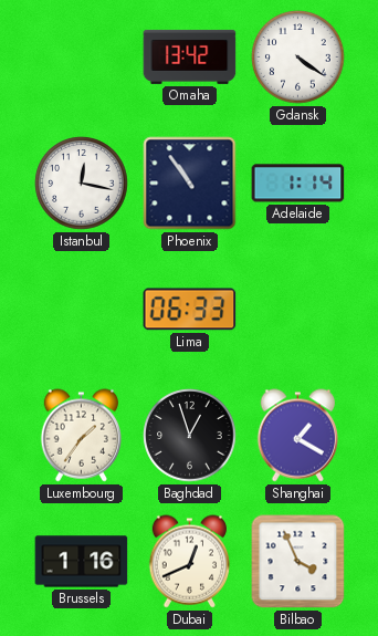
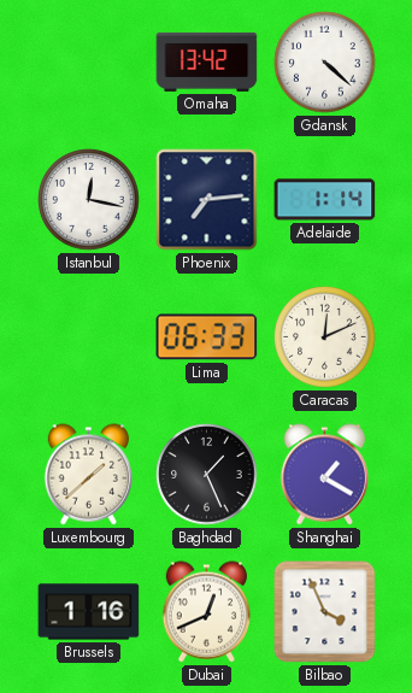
Gdansk: 4:21 -> 4:22
Phoenix: 10:54 -> 7:14
Caracas: none -> 12:11
Luxembourg: 1:36 -> 1:38
Baghdad: 12:57 -> 1:26
